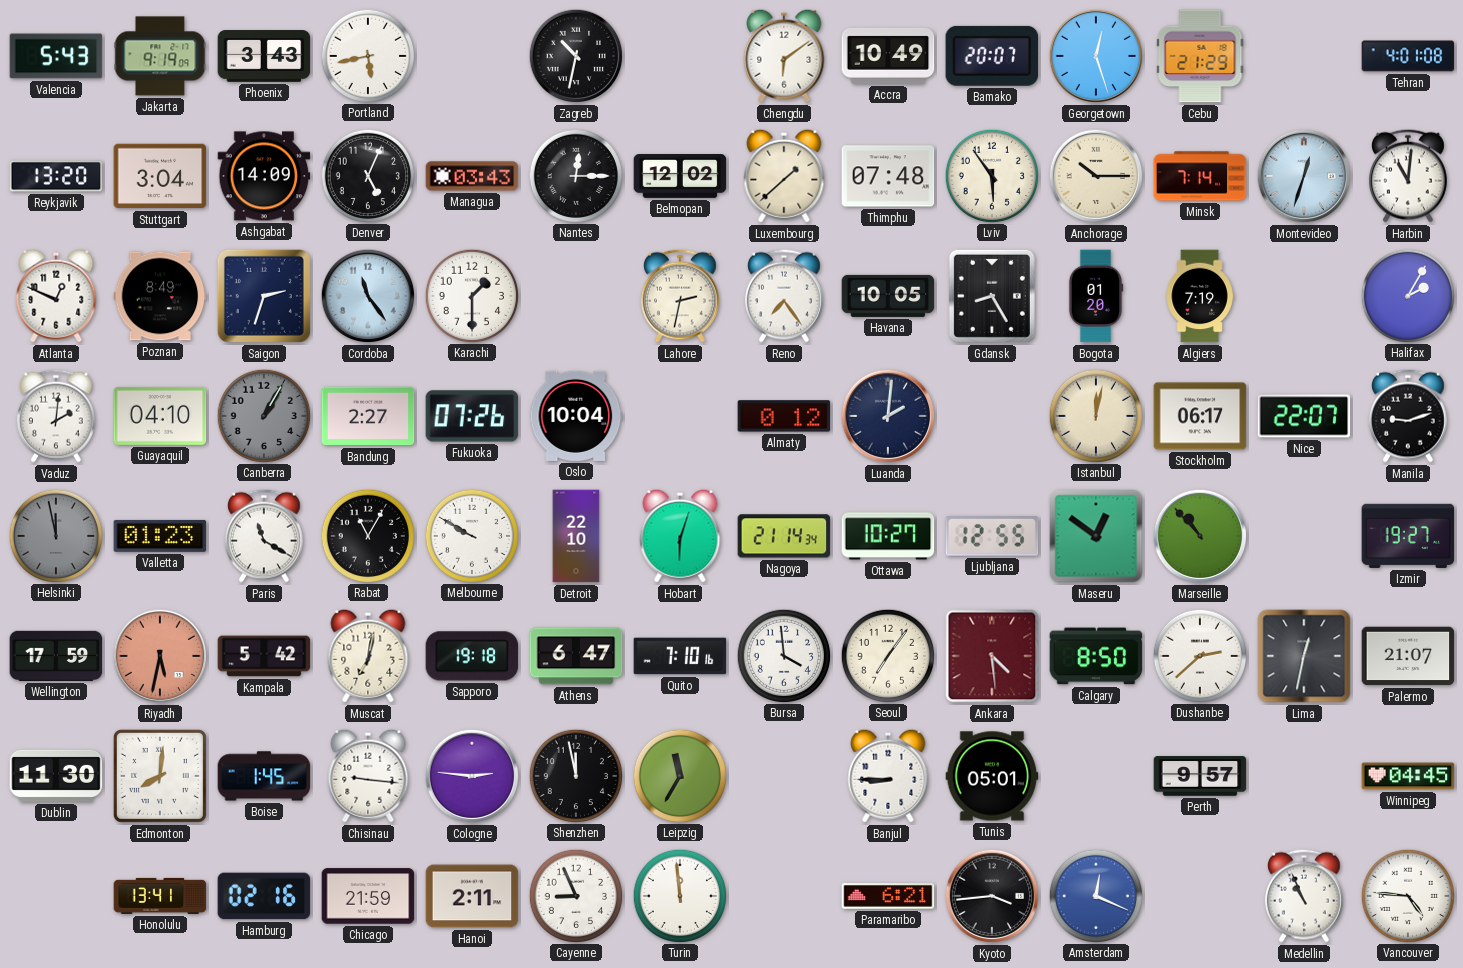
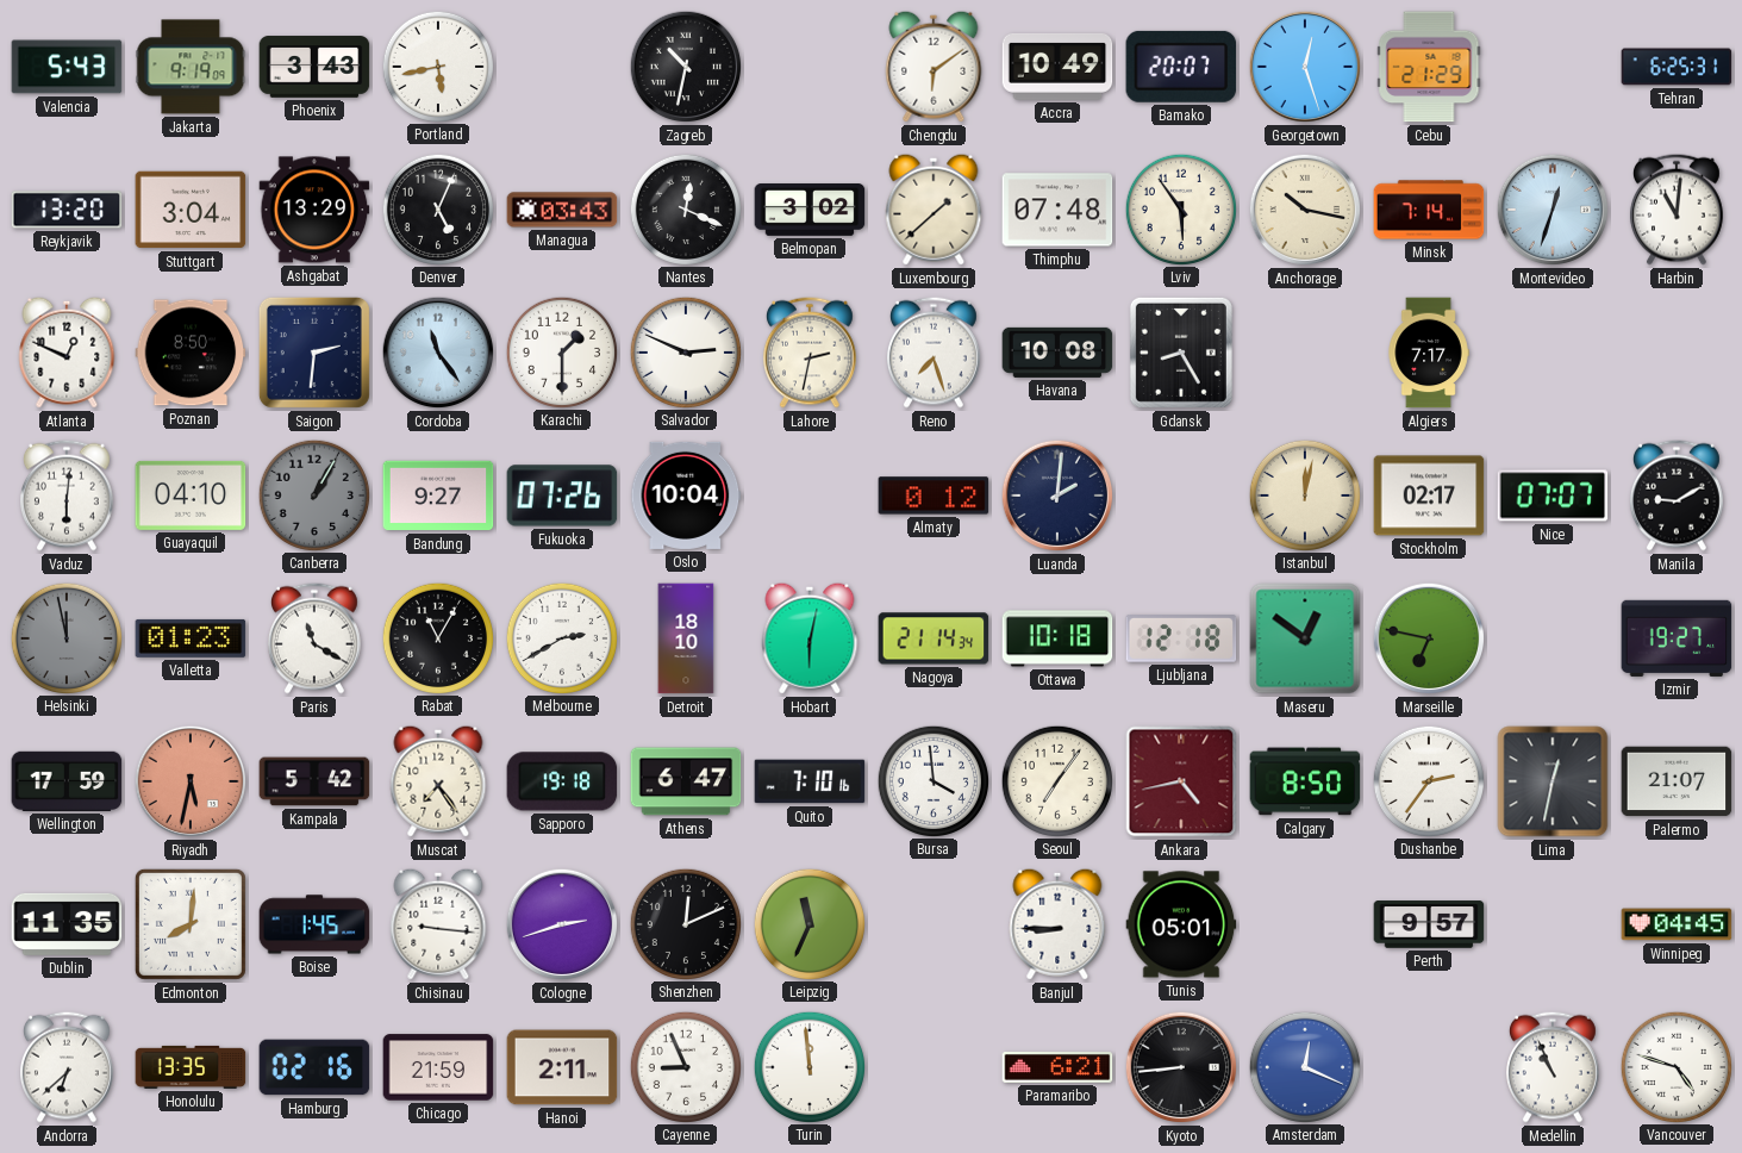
Tehran: 4:01 -> 6:25
Ashgabat: 14:09 -> 13:29
Nantes: 12:15 -> 12:19
Belmopan: 12:02 -> 3:02
Anchorage: 10:15 -> 10:17
Poznan: 8:49 -> 8:50
Saigon: 2:33 -> 2:31
Salvador: none -> 2:49
Reno: 7:24 -> 7:27
Havana: 10:05 -> 10:08
Bogota: 01:20 -> none
Algiers: 7:19 -> 7:17
Halifax: 2:05 -> none
Vaduz: 2:01 -> 6:01
Bandung: 2:27 -> 9:27
Stockholm: 06:17 -> 02:17
Nice: 22:07 -> 07:07
Manila: 9:12 -> 9:10
Melbourne: 9:50 -> 2:40
Detroit: 22:10 -> 18:10
Hobart: 6:03 -> 6:02
Ottawa: 10:27 -> 10:18
Ljubljana: 12:55 -> 12:18
Marseille: 10:53 -> 6:47
Muscat: 7:02 -> 7:24
Ankara: 4:29 -> 4:43
Dushanbe: 2:38 -> 2:36
Dublin: 11:30 -> 11:35
Cologne: 2:46 -> 2:42
Shenzhen: 11:58 -> 12:11
Leipzig: 11:35 -> 11:34
Andorra: none -> 6:38
Honolulu: 13:41 -> 13:35
Kyoto: 3:44 -> 8:44
Vancouver: 4:46 -> 4:48
